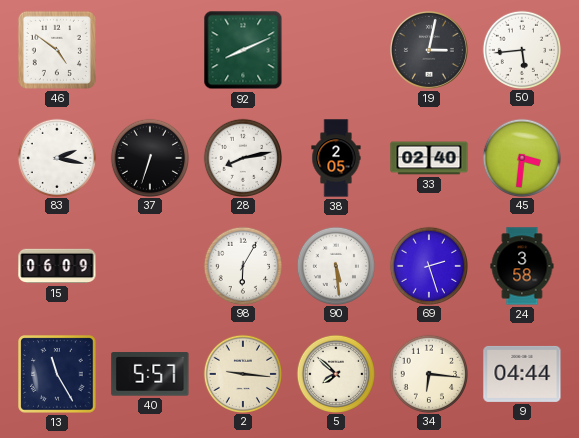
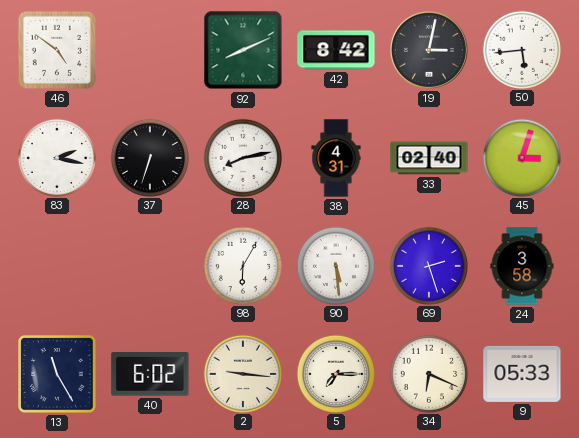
42: none -> 8:42
38: 2:05 -> 4:31
45: 3:31 -> 3:03
15: 06:09 -> none
40: 5:57 -> 6:02
5: 7:52 -> 7:15
34: 6:16 -> 6:19
9: 04:44 -> 05:33
